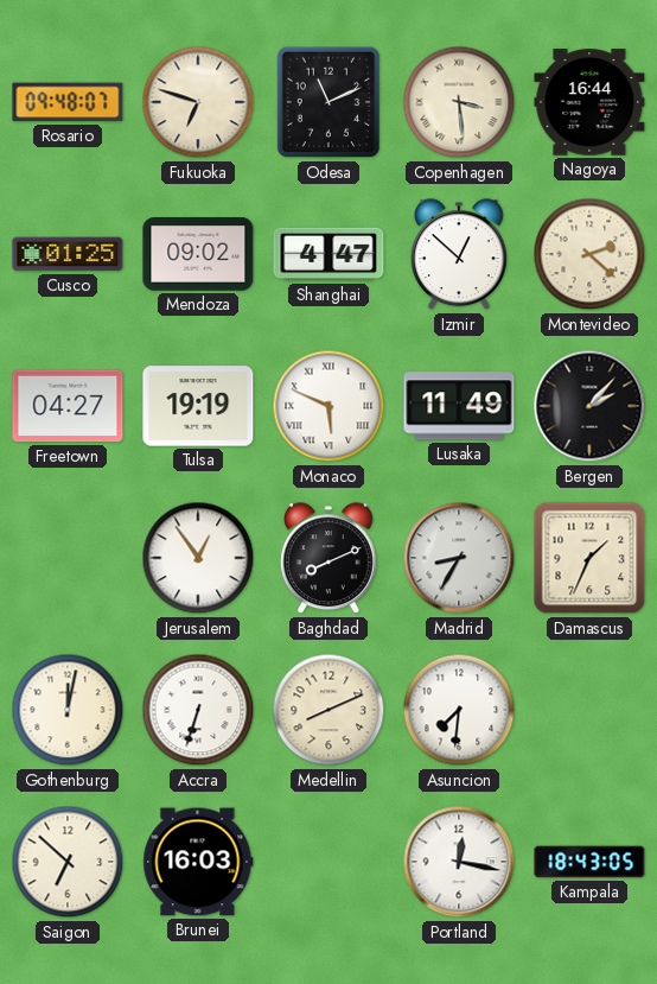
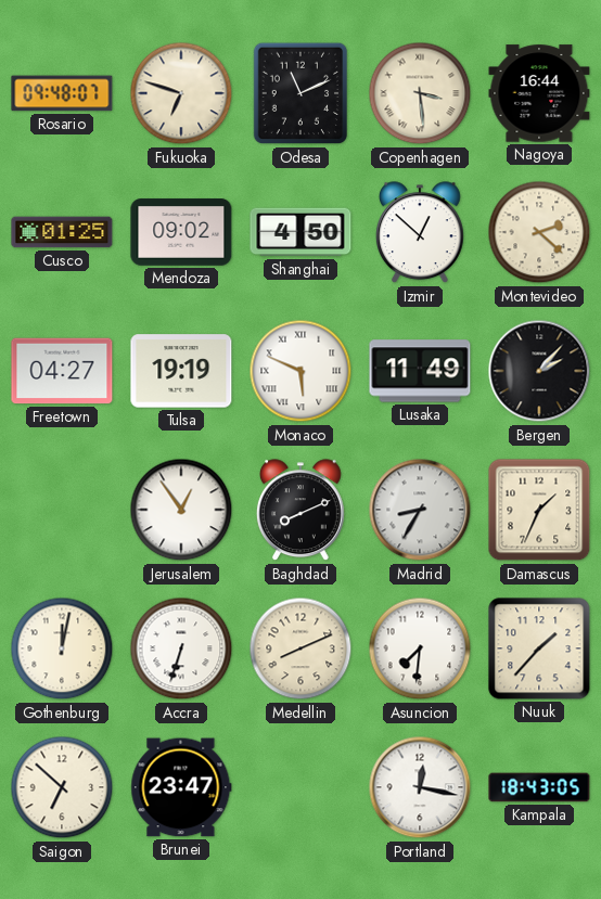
Shanghai: 4:47 -> 4:50
Nuuk: none -> 1:37
Brunei: 16:03 -> 23:47
